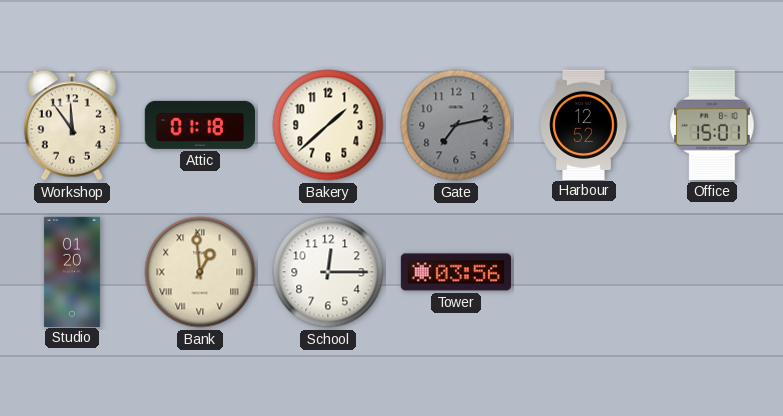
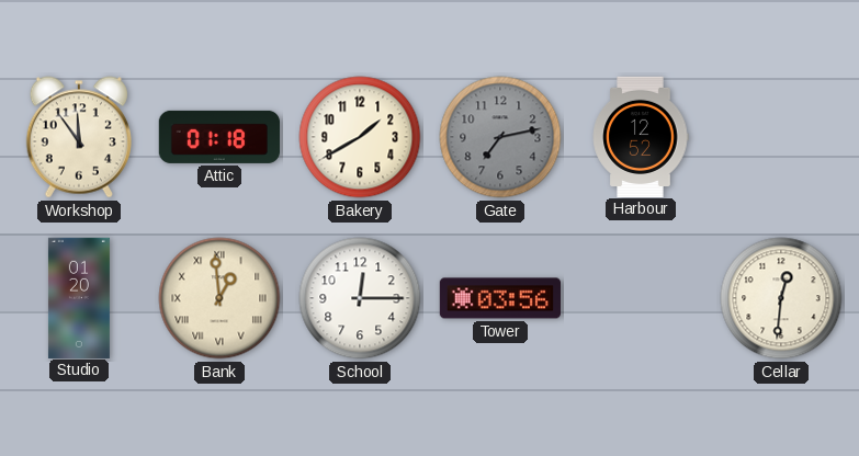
Bakery: 1:38 -> 1:40
Office: 15:01 -> none
Cellar: none -> 12:31
